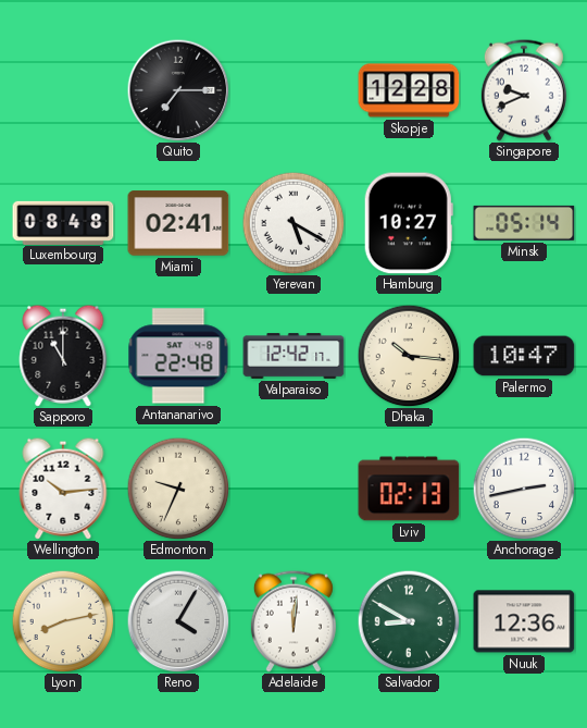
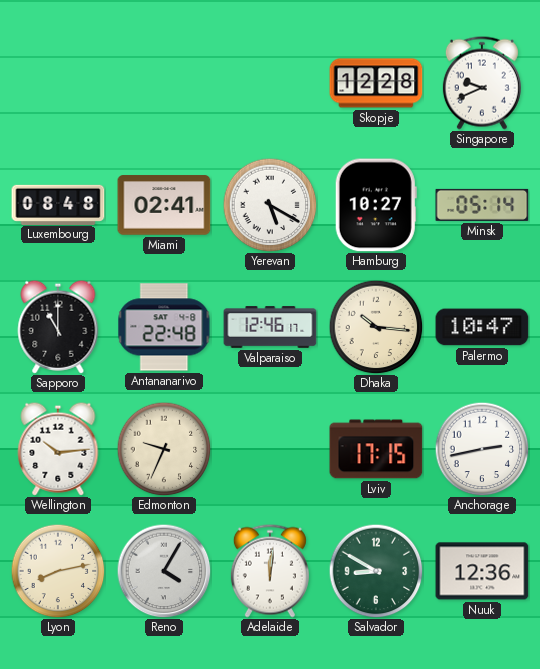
Quito: 7:15 -> none
Valparaiso: 12:42 -> 12:46
Lviv: 02:13 -> 17:15
